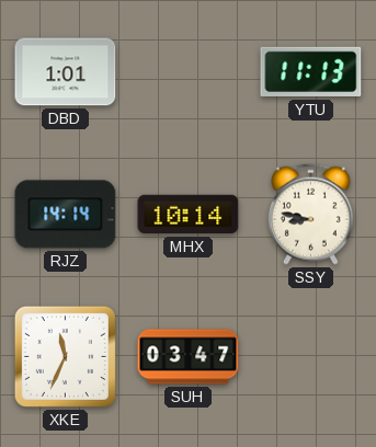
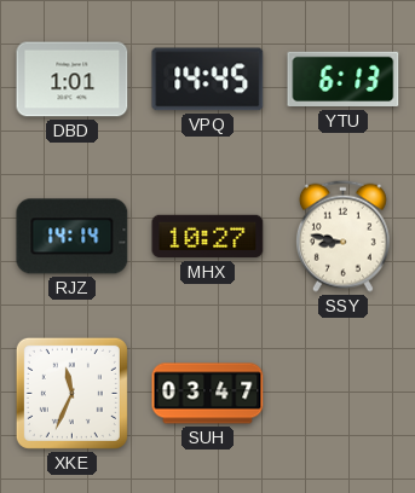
VPQ: none -> 14:45
YTU: 11:13 -> 6:13
MHX: 10:14 -> 10:27
